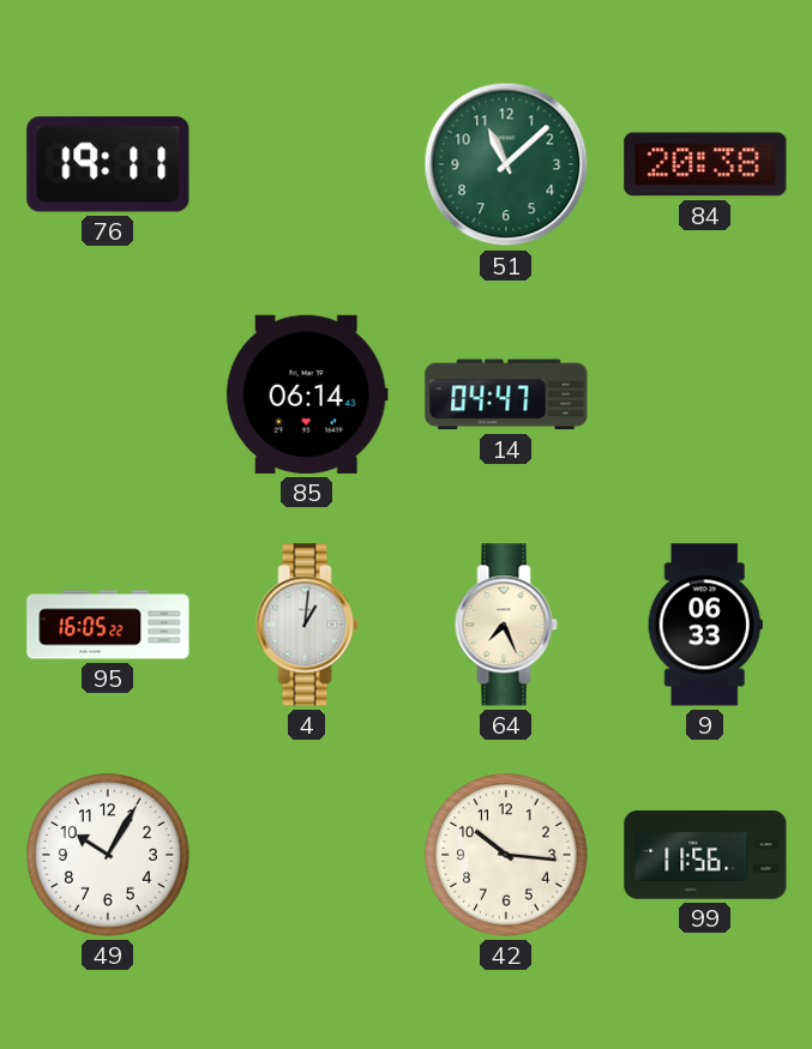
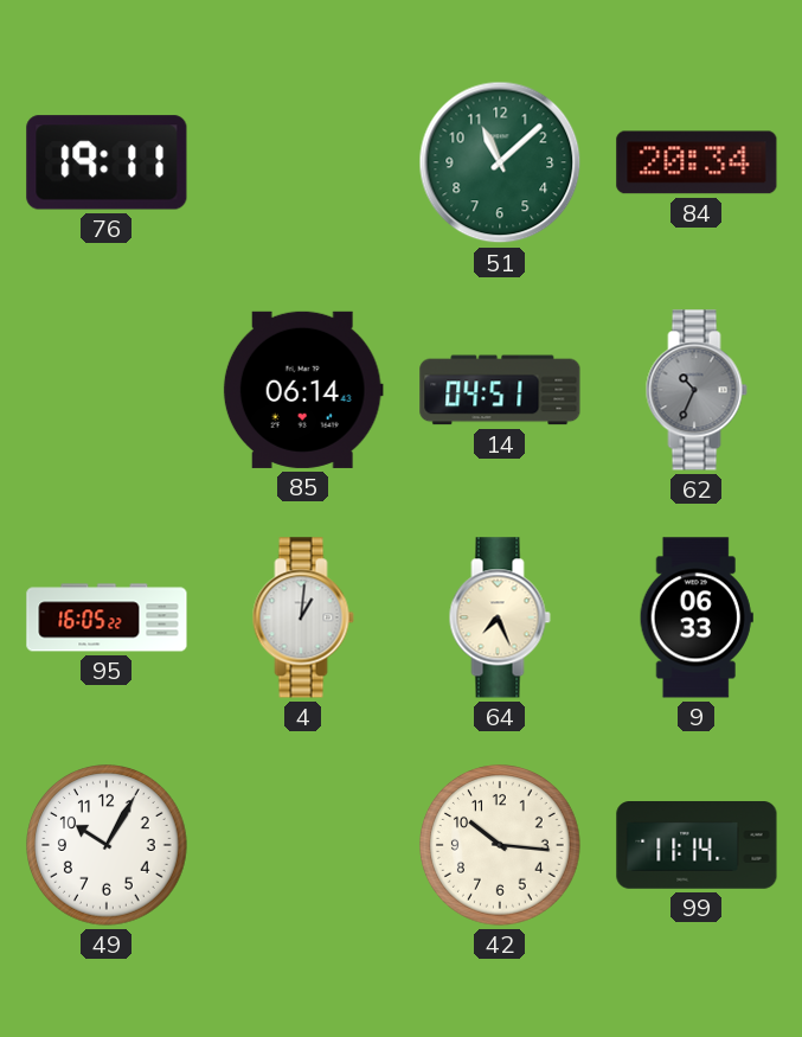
84: 20:38 -> 20:34
14: 04:47 -> 04:51
62: none -> 10:34
99: 11:56 -> 11:14
